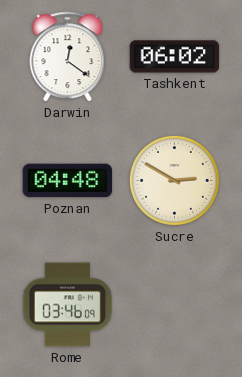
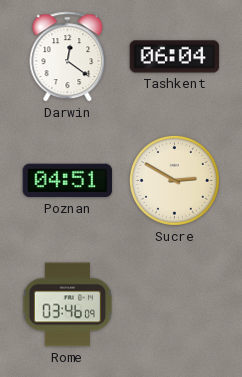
Tashkent: 06:02 -> 06:04
Poznan: 04:48 -> 04:51
